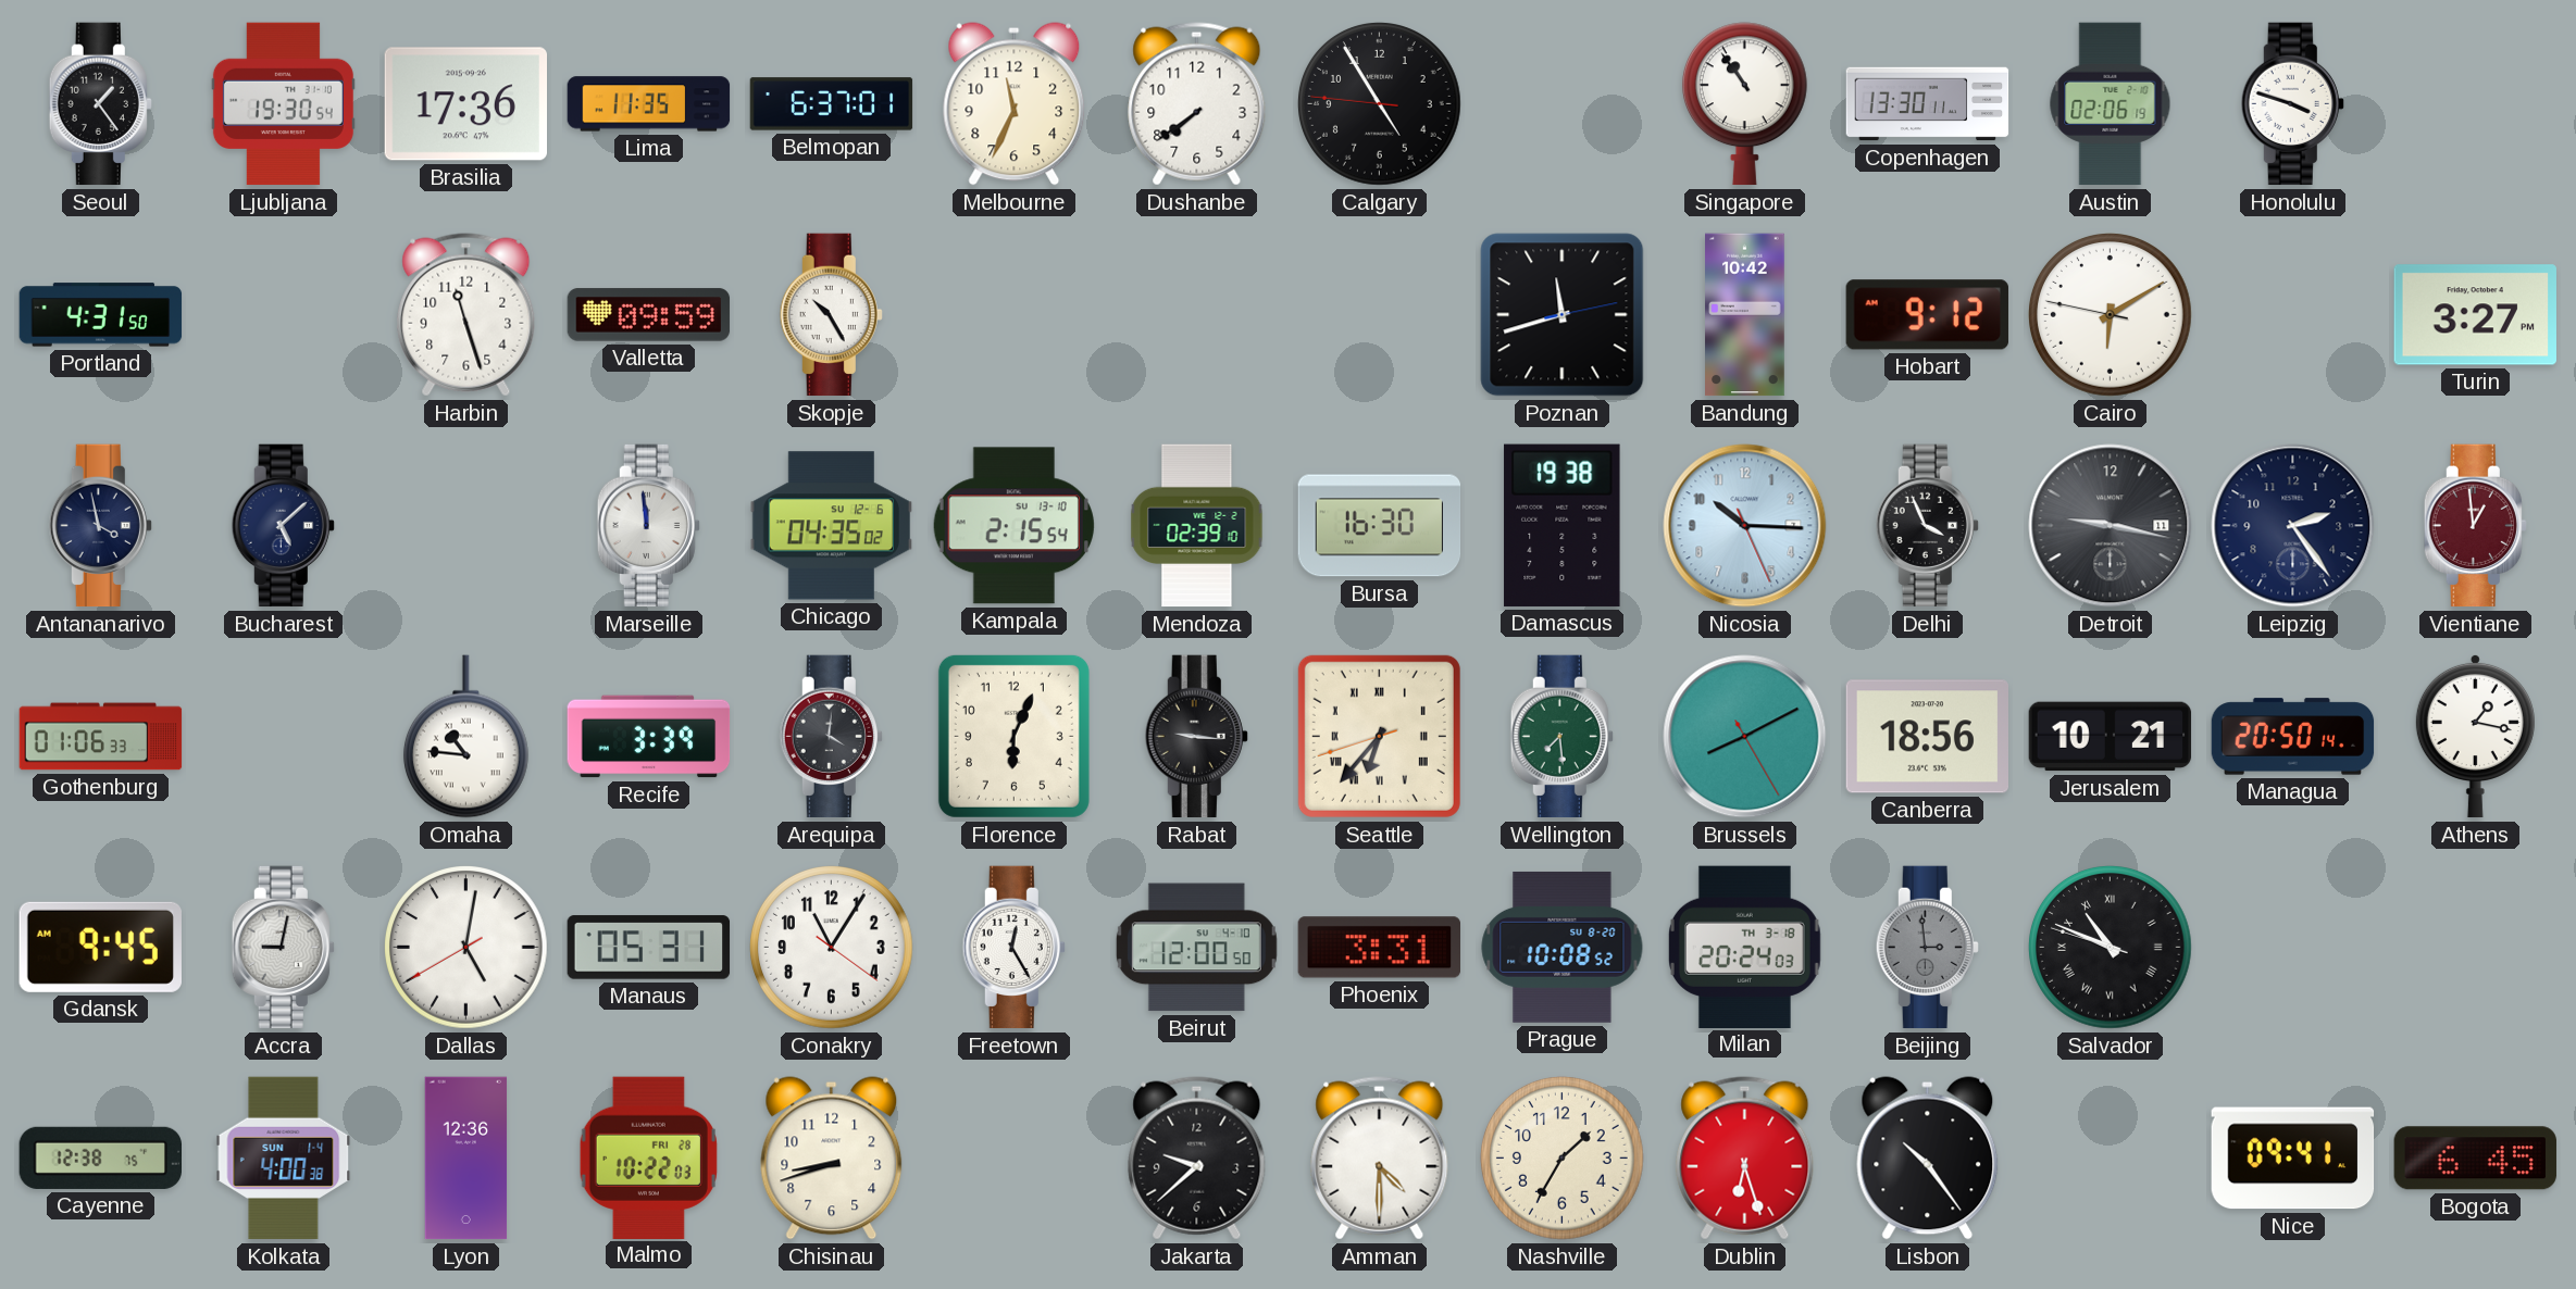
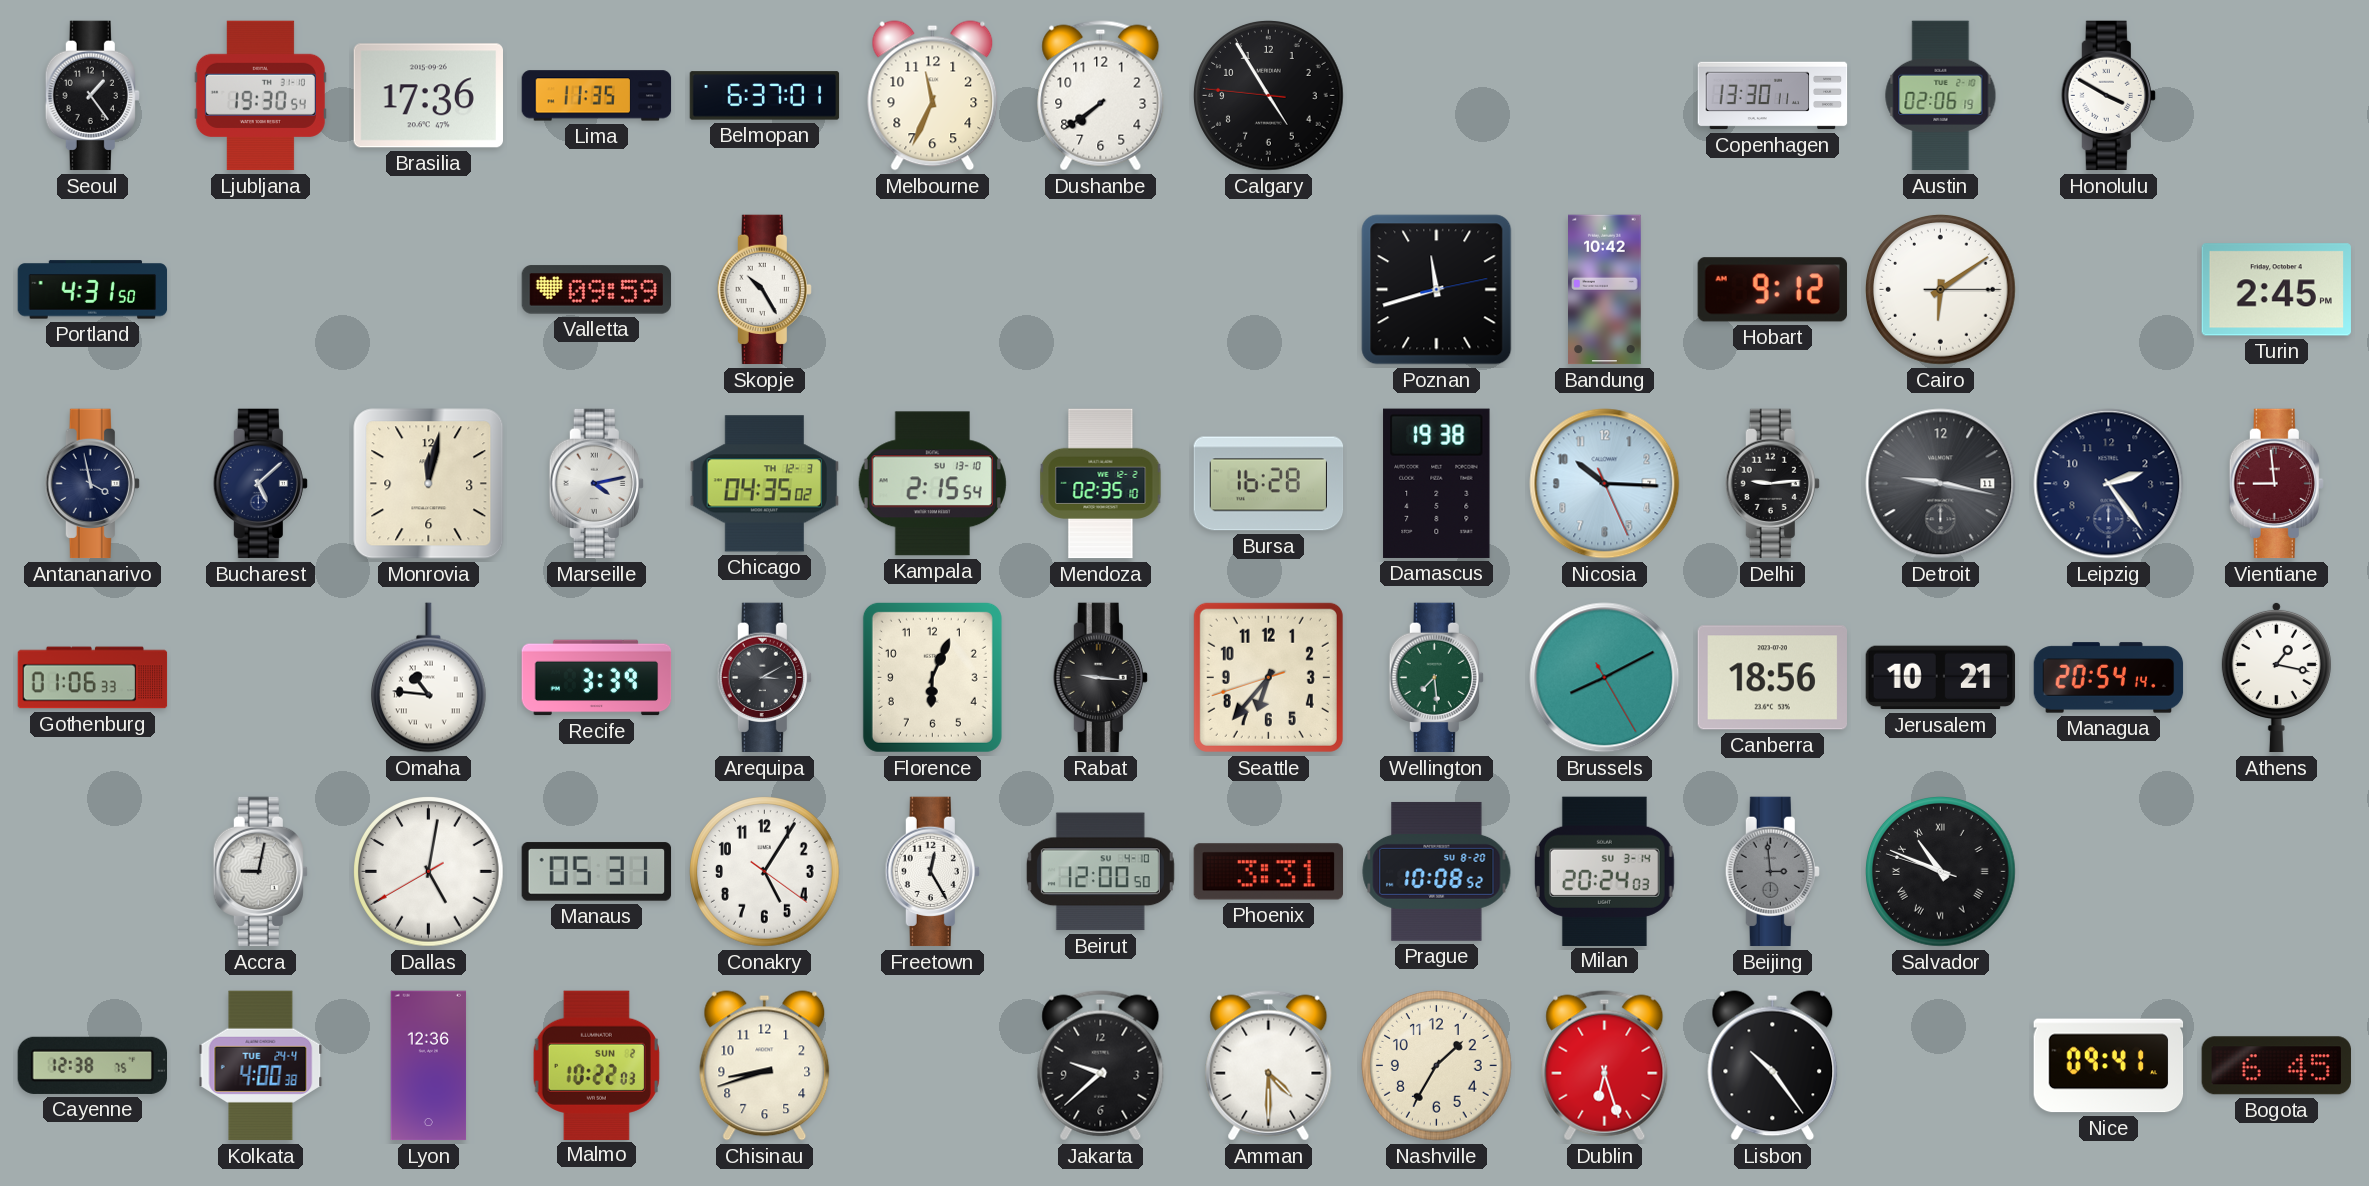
Singapore: 10:54 -> none
Honolulu: 3:48 -> 3:50
Harbin: 11:27 -> none
Cairo: 6:09:47 -> 6:09:15
Turin: 3:27 -> 2:45
Monrovia: none -> 12:02
Marseille: 11:59 -> 4:13
Chicago date: SU 12-6 -> TH 12-3
Mendoza: 02:39 -> 02:35
Bursa: 16:30 -> 16:28
Delhi: 3:56 -> 9:14
Vientiane: 12:59 -> 8:59
Arequipa: 4:01 -> 3:10
Seattle numerals: Roman -> Arabic
Managua: 20:50 -> 20:54
Gdansk: 9:45 -> none
Conakry: 11:05 -> 5:05
Milan date: TH 3-18 -> SU 3-14
Kolkata date: SUN 1-4 -> TUE 24-4
Malmo date: FRI 28 -> SUN 2
